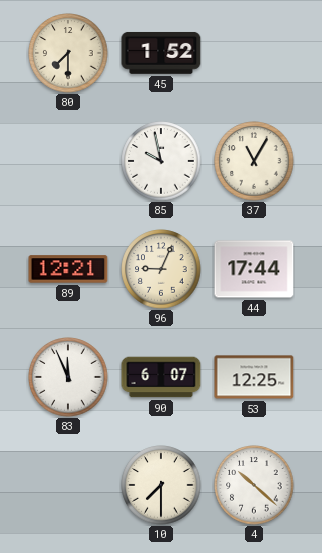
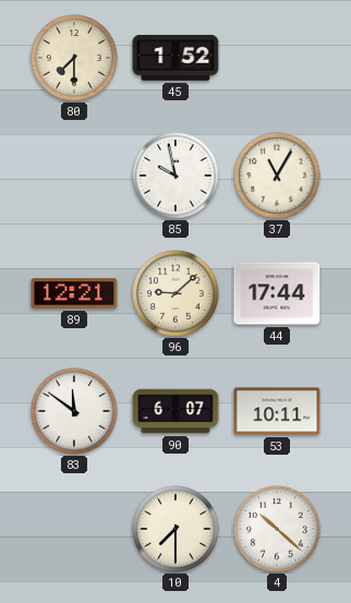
96: 9:04 -> 9:08
83: 11:56 -> 11:51
53: 12:25 -> 10:11
